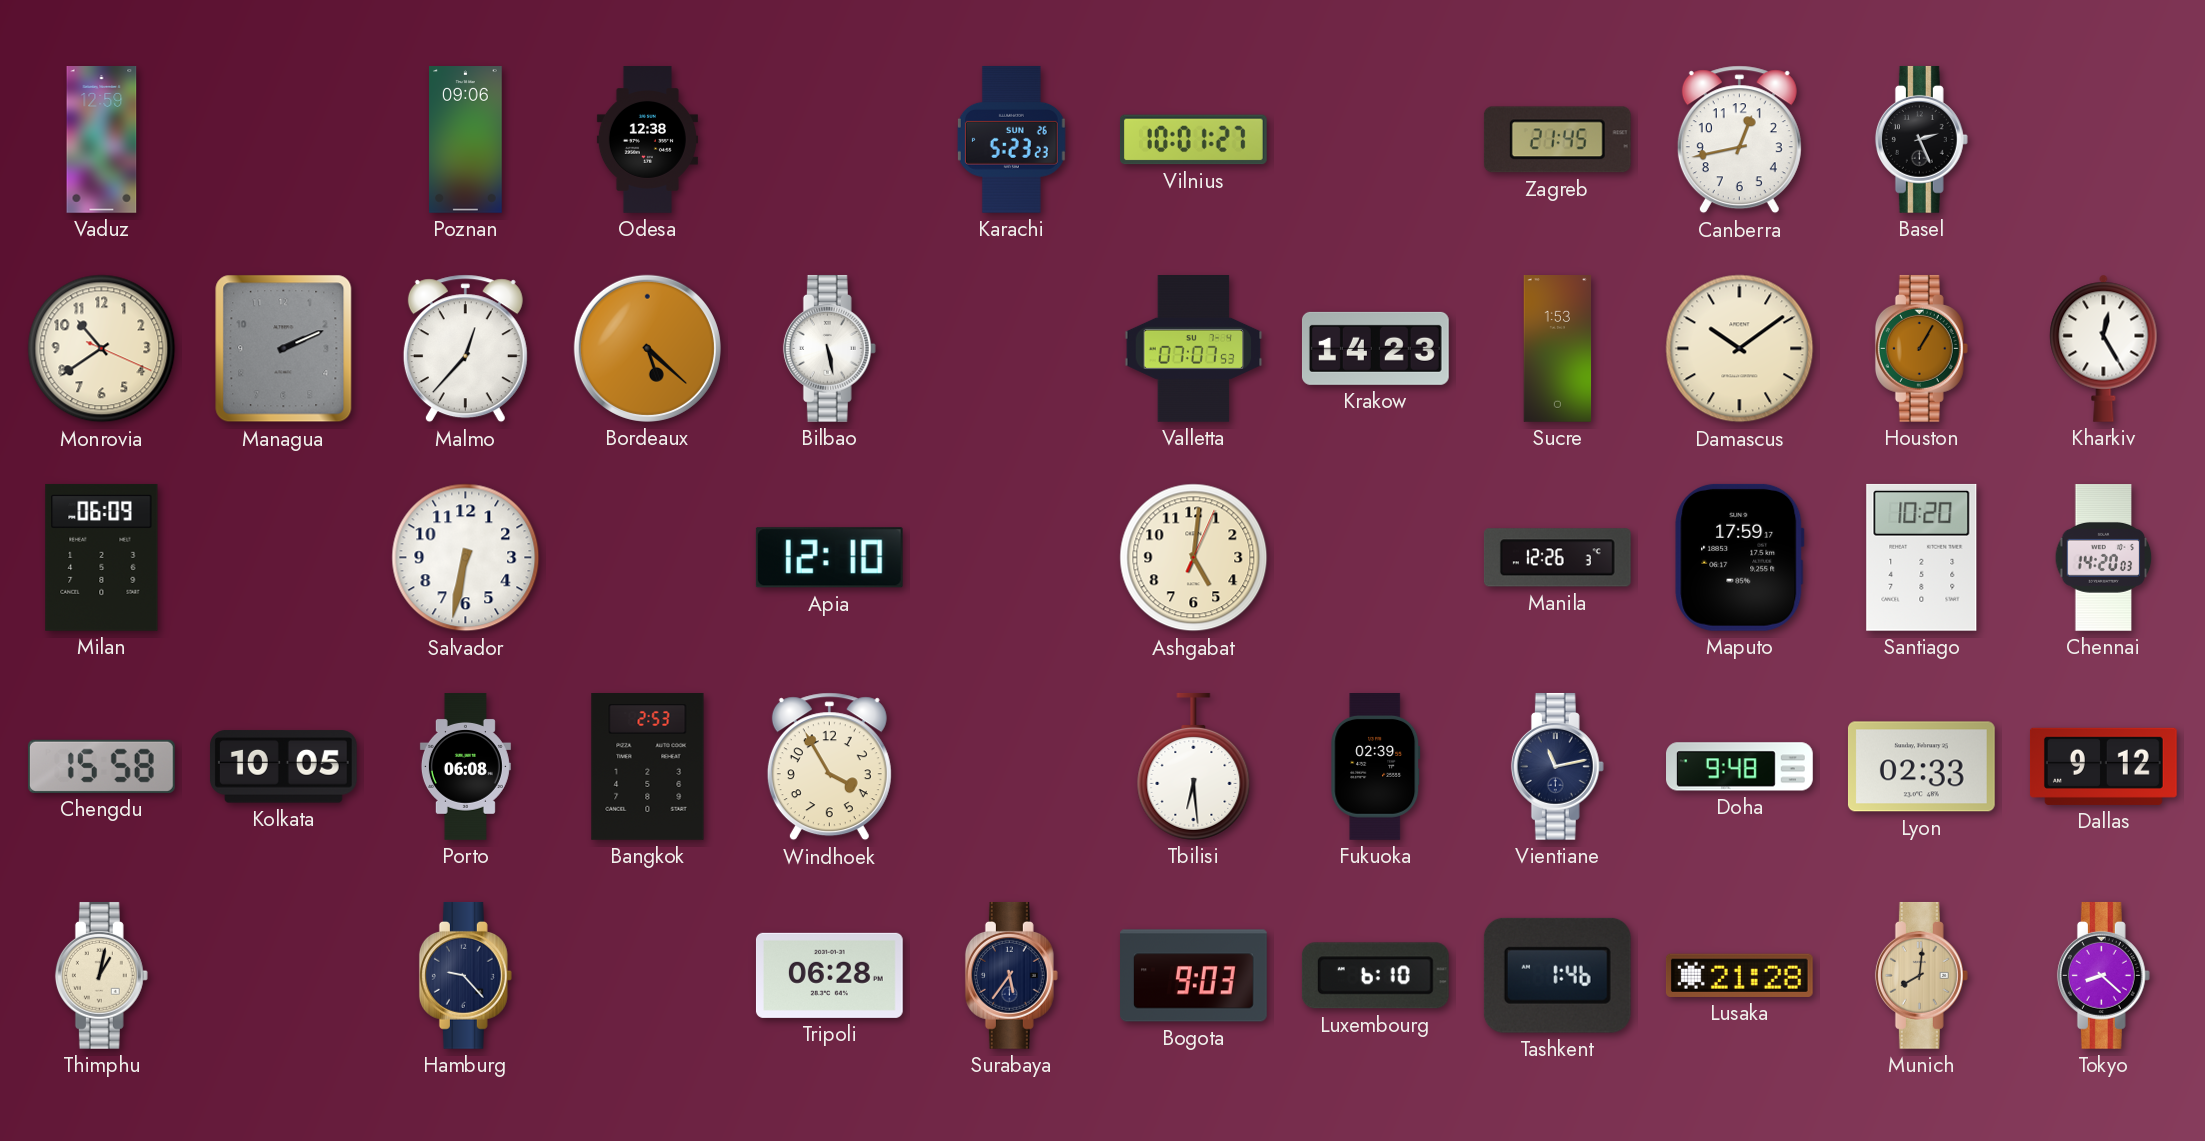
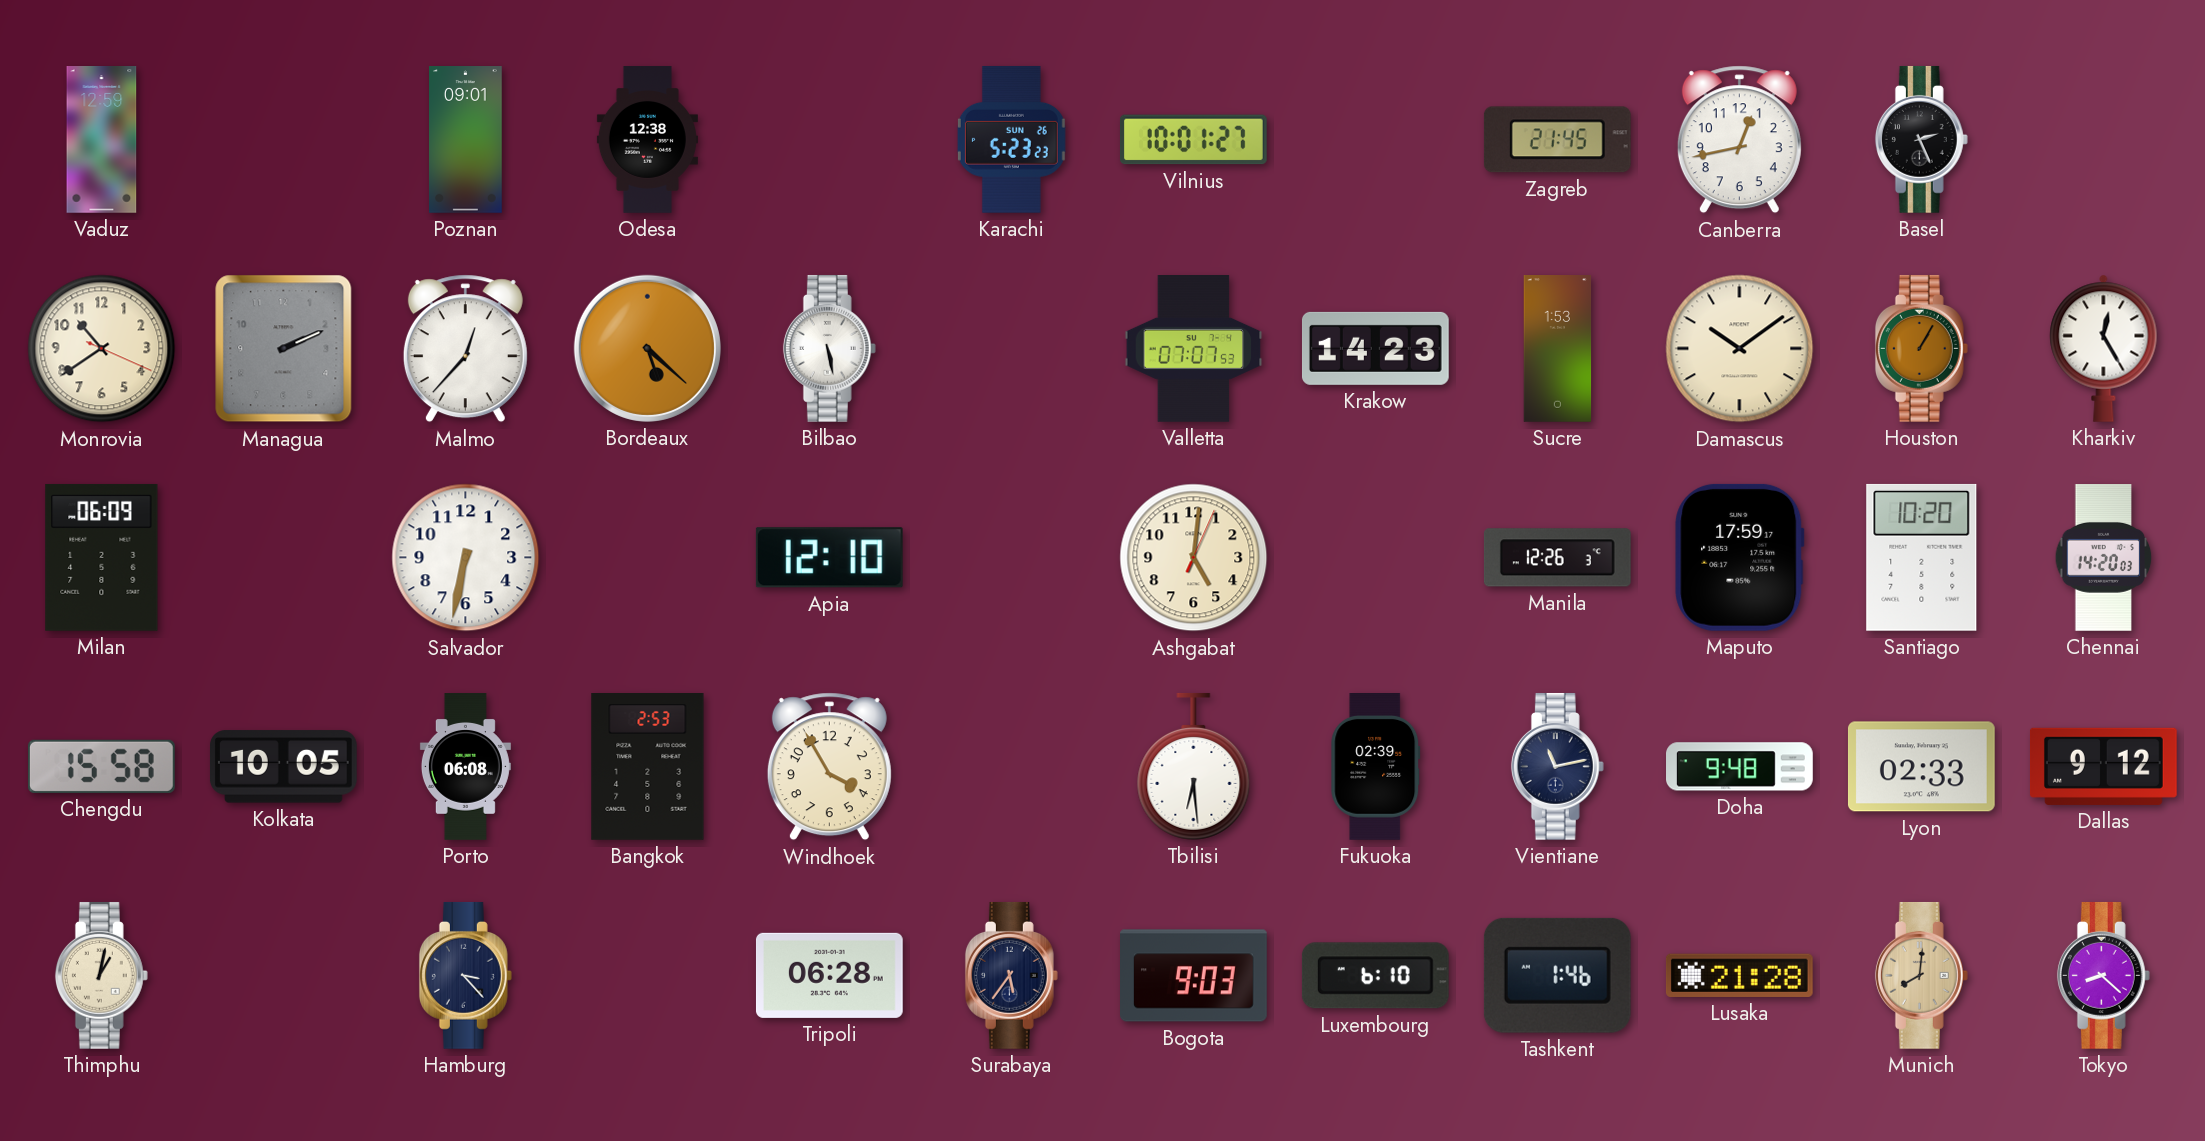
Poznan: 09:06 -> 09:01
Hamburg: 9:23 -> 3:23
